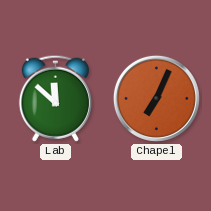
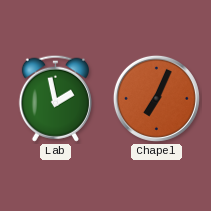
Lab: 11:52 -> 1:58
